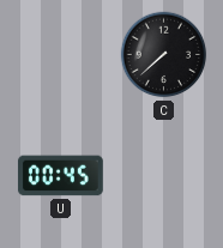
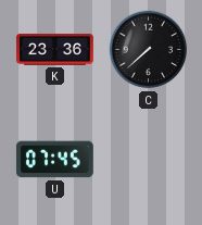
K: none -> 23:36
U: 00:45 -> 07:45
